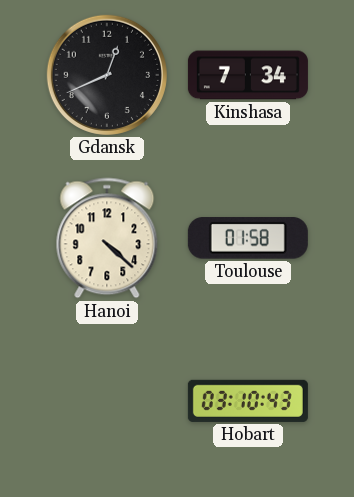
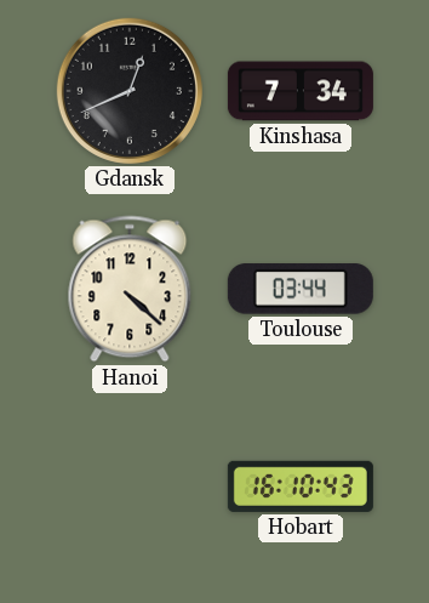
Toulouse: 01:58 -> 03:44
Hobart: 03:10 -> 16:10
